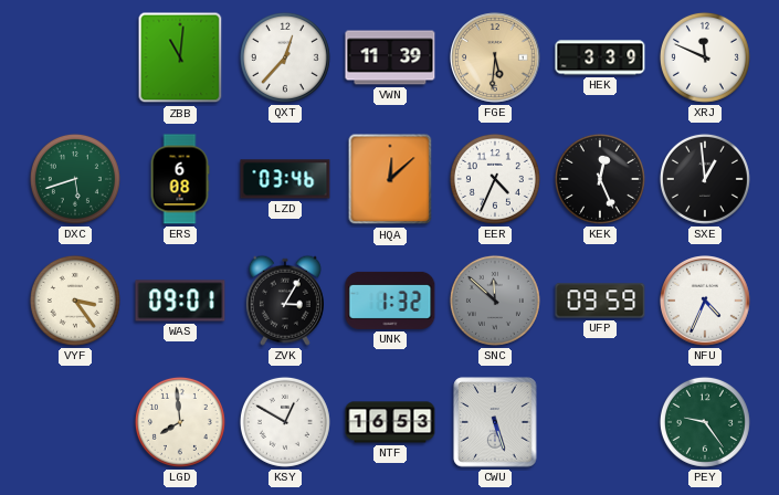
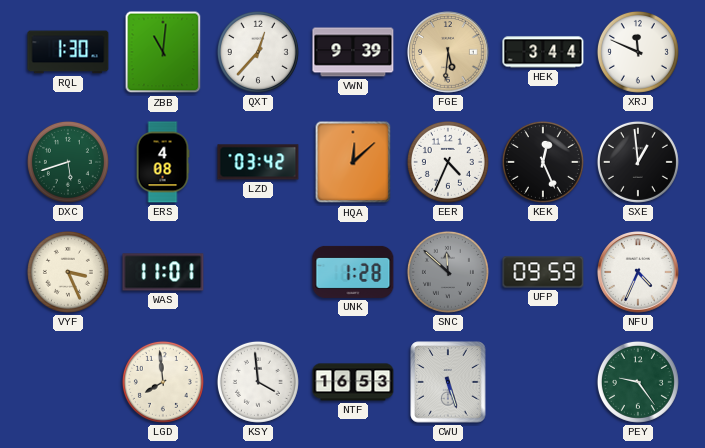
RQL: none -> 1:30
VWN: 11:39 -> 9:39
HEK: 3:39 -> 3:44
ERS: 6:08 -> 4:08
LZD: 03:46 -> 03:42
VYF: 3:24 -> 3:26
WAS: 09:01 -> 11:01
ZVK: 3:05 -> none
UNK: 1:32 -> 1:28
KSY: 12:50 -> 3:59
